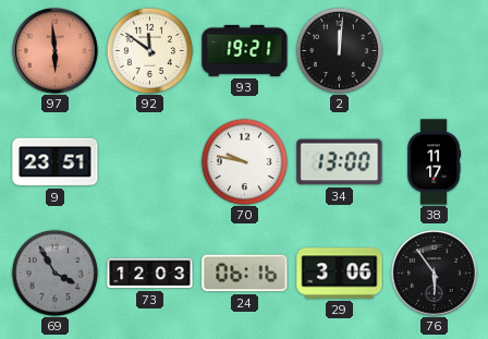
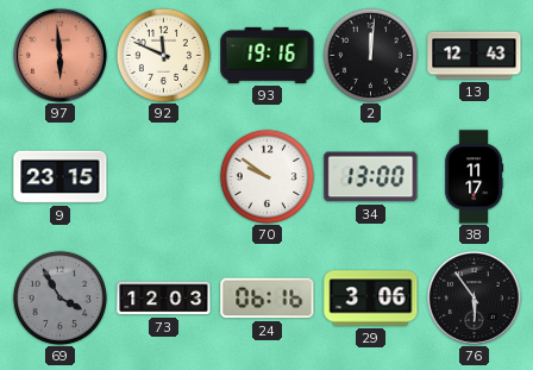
92: 11:51 -> 11:49
93: 19:21 -> 19:16
13: none -> 12:43
9: 23:51 -> 23:15
70: 9:47 -> 9:51
